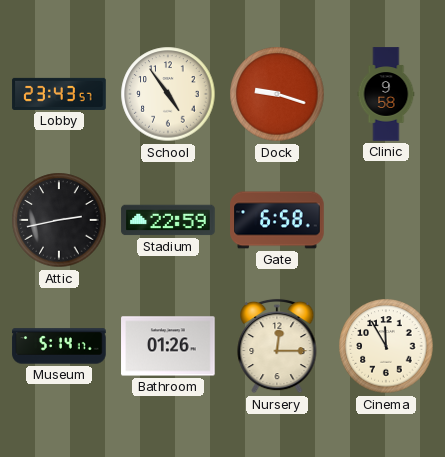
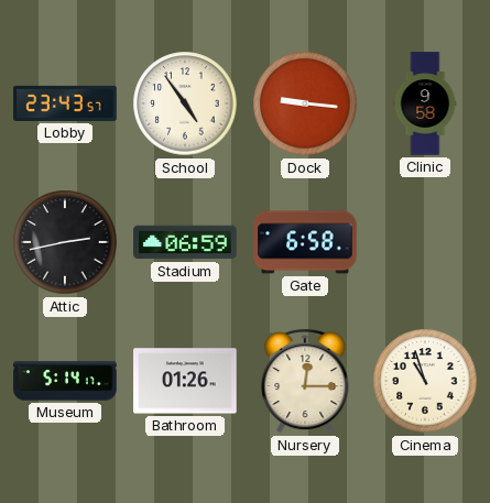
Dock: 9:18 -> 9:16
Stadium: 22:59 -> 06:59
Cinema: 11:55 -> 10:57
